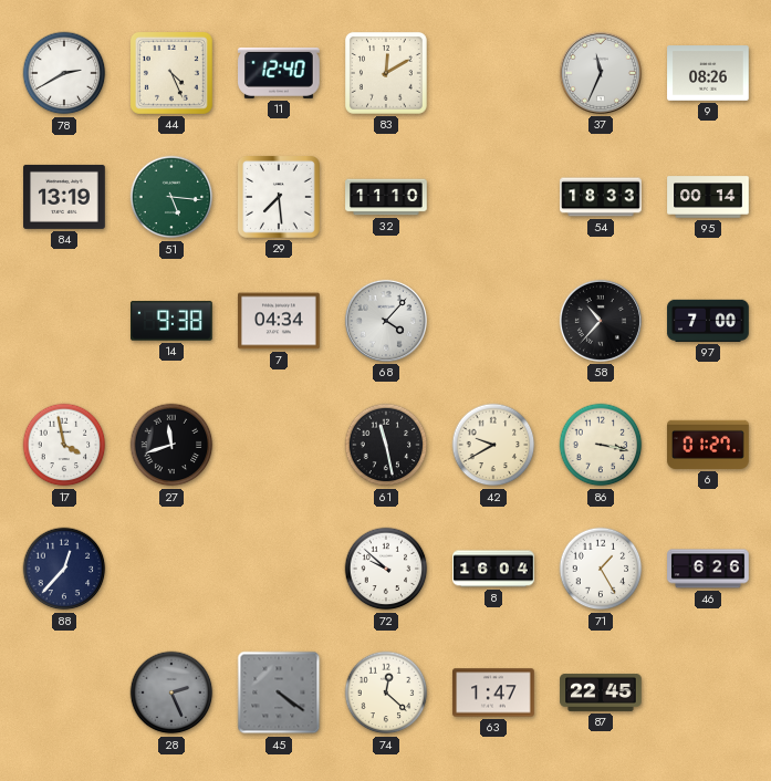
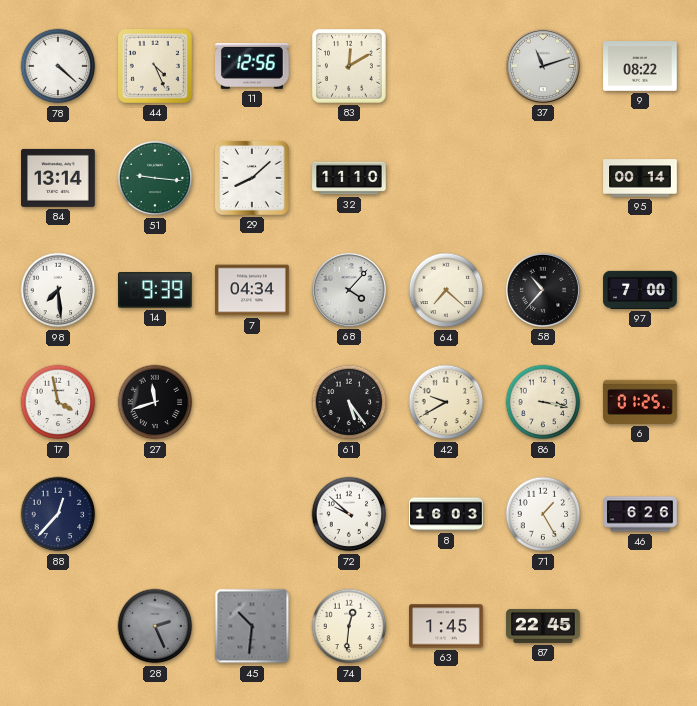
78: 2:40 -> 4:22
11: 12:40 -> 12:56
37: 11:34 -> 11:12
9: 08:26 -> 08:22
84: 13:19 -> 13:14
51: 5:16 -> 9:16
29: 7:29 -> 8:08
54: 18:33 -> none
98: none -> 7:29
14: 9:38 -> 9:39
64: none -> 7:22
61: 11:28 -> 5:24
6: 01:27 -> 01:25
8: 16:04 -> 16:03
45: 4:21 -> 10:31
74: 12:22 -> 12:31
63: 1:47 -> 1:45
